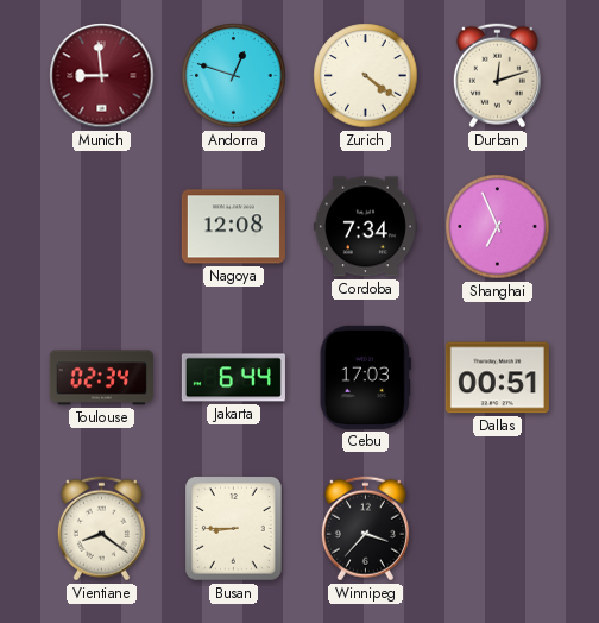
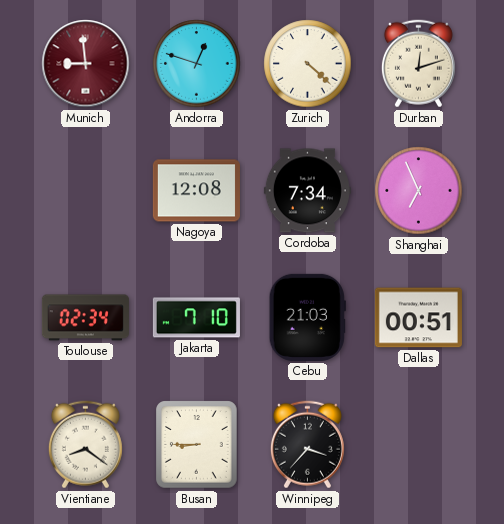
Zurich: 4:21 -> 4:22
Jakarta: 6:44 -> 7:10
Cebu: 17:03 -> 21:03
